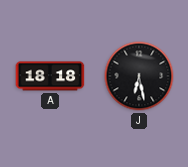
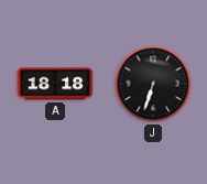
J: 6:28 -> 6:33
